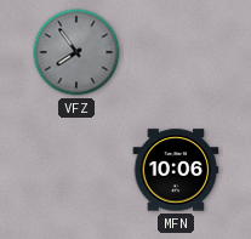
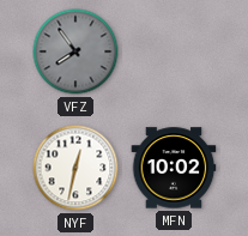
NYF: none -> 12:32
MFN: 10:06 -> 10:02
